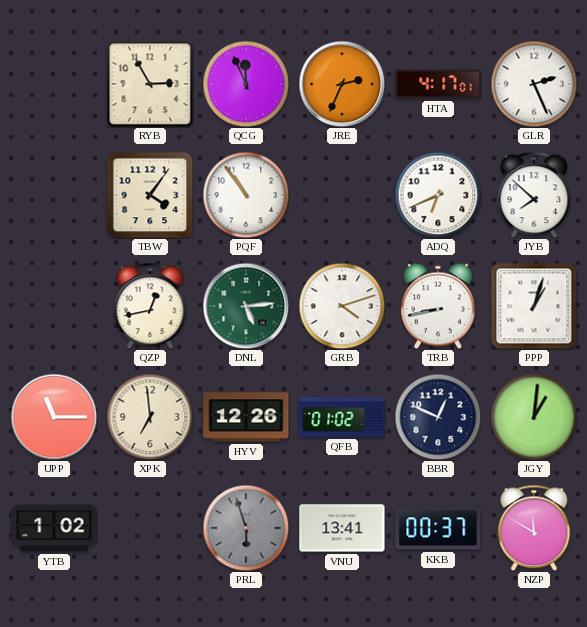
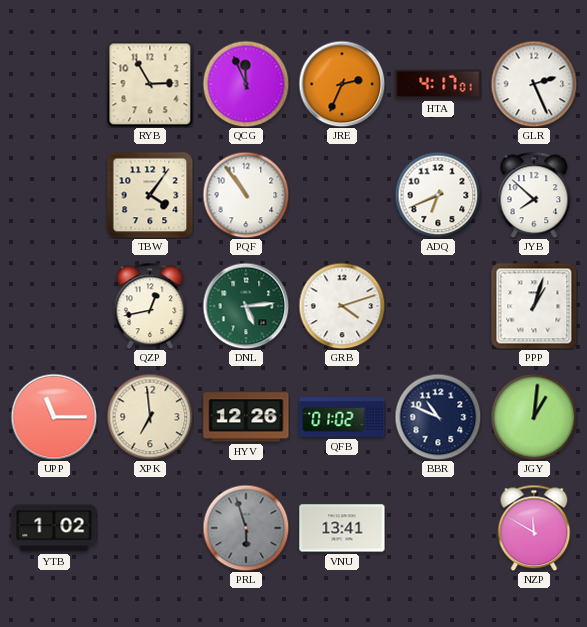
TRB: 8:43 -> none
BBR: 12:49 -> 10:49
KKB: 00:37 -> none
